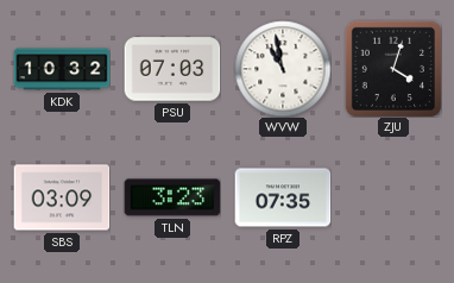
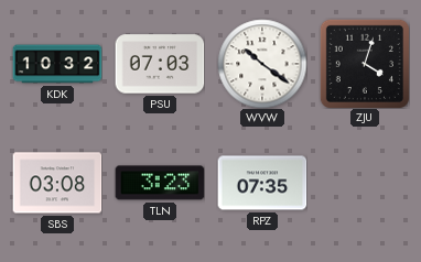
WVW: 10:58 -> 10:21
SBS: 03:09 -> 03:08
